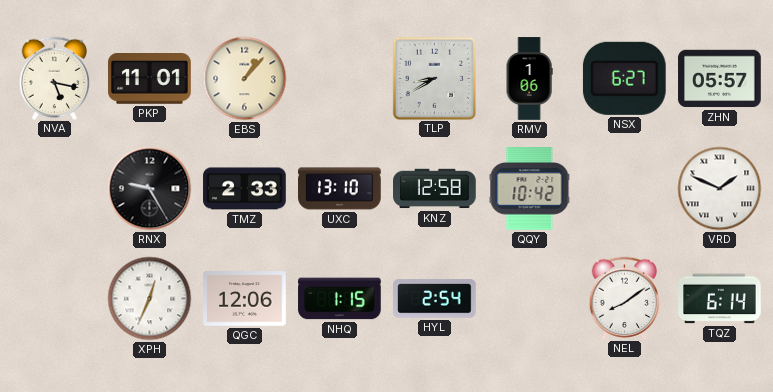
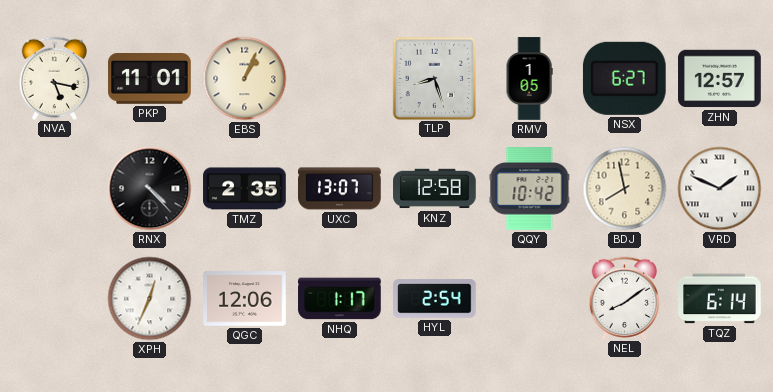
EBS: 1:07 -> 1:04
TLP: 8:40 -> 8:27
RMV: 1:06 -> 1:05
ZHN: 05:57 -> 12:57
RNX: 9:25 -> 4:23
TMZ: 2:33 -> 2:35
UXC: 13:10 -> 13:07
BDJ: none -> 7:58
NHQ: 1:15 -> 1:17
